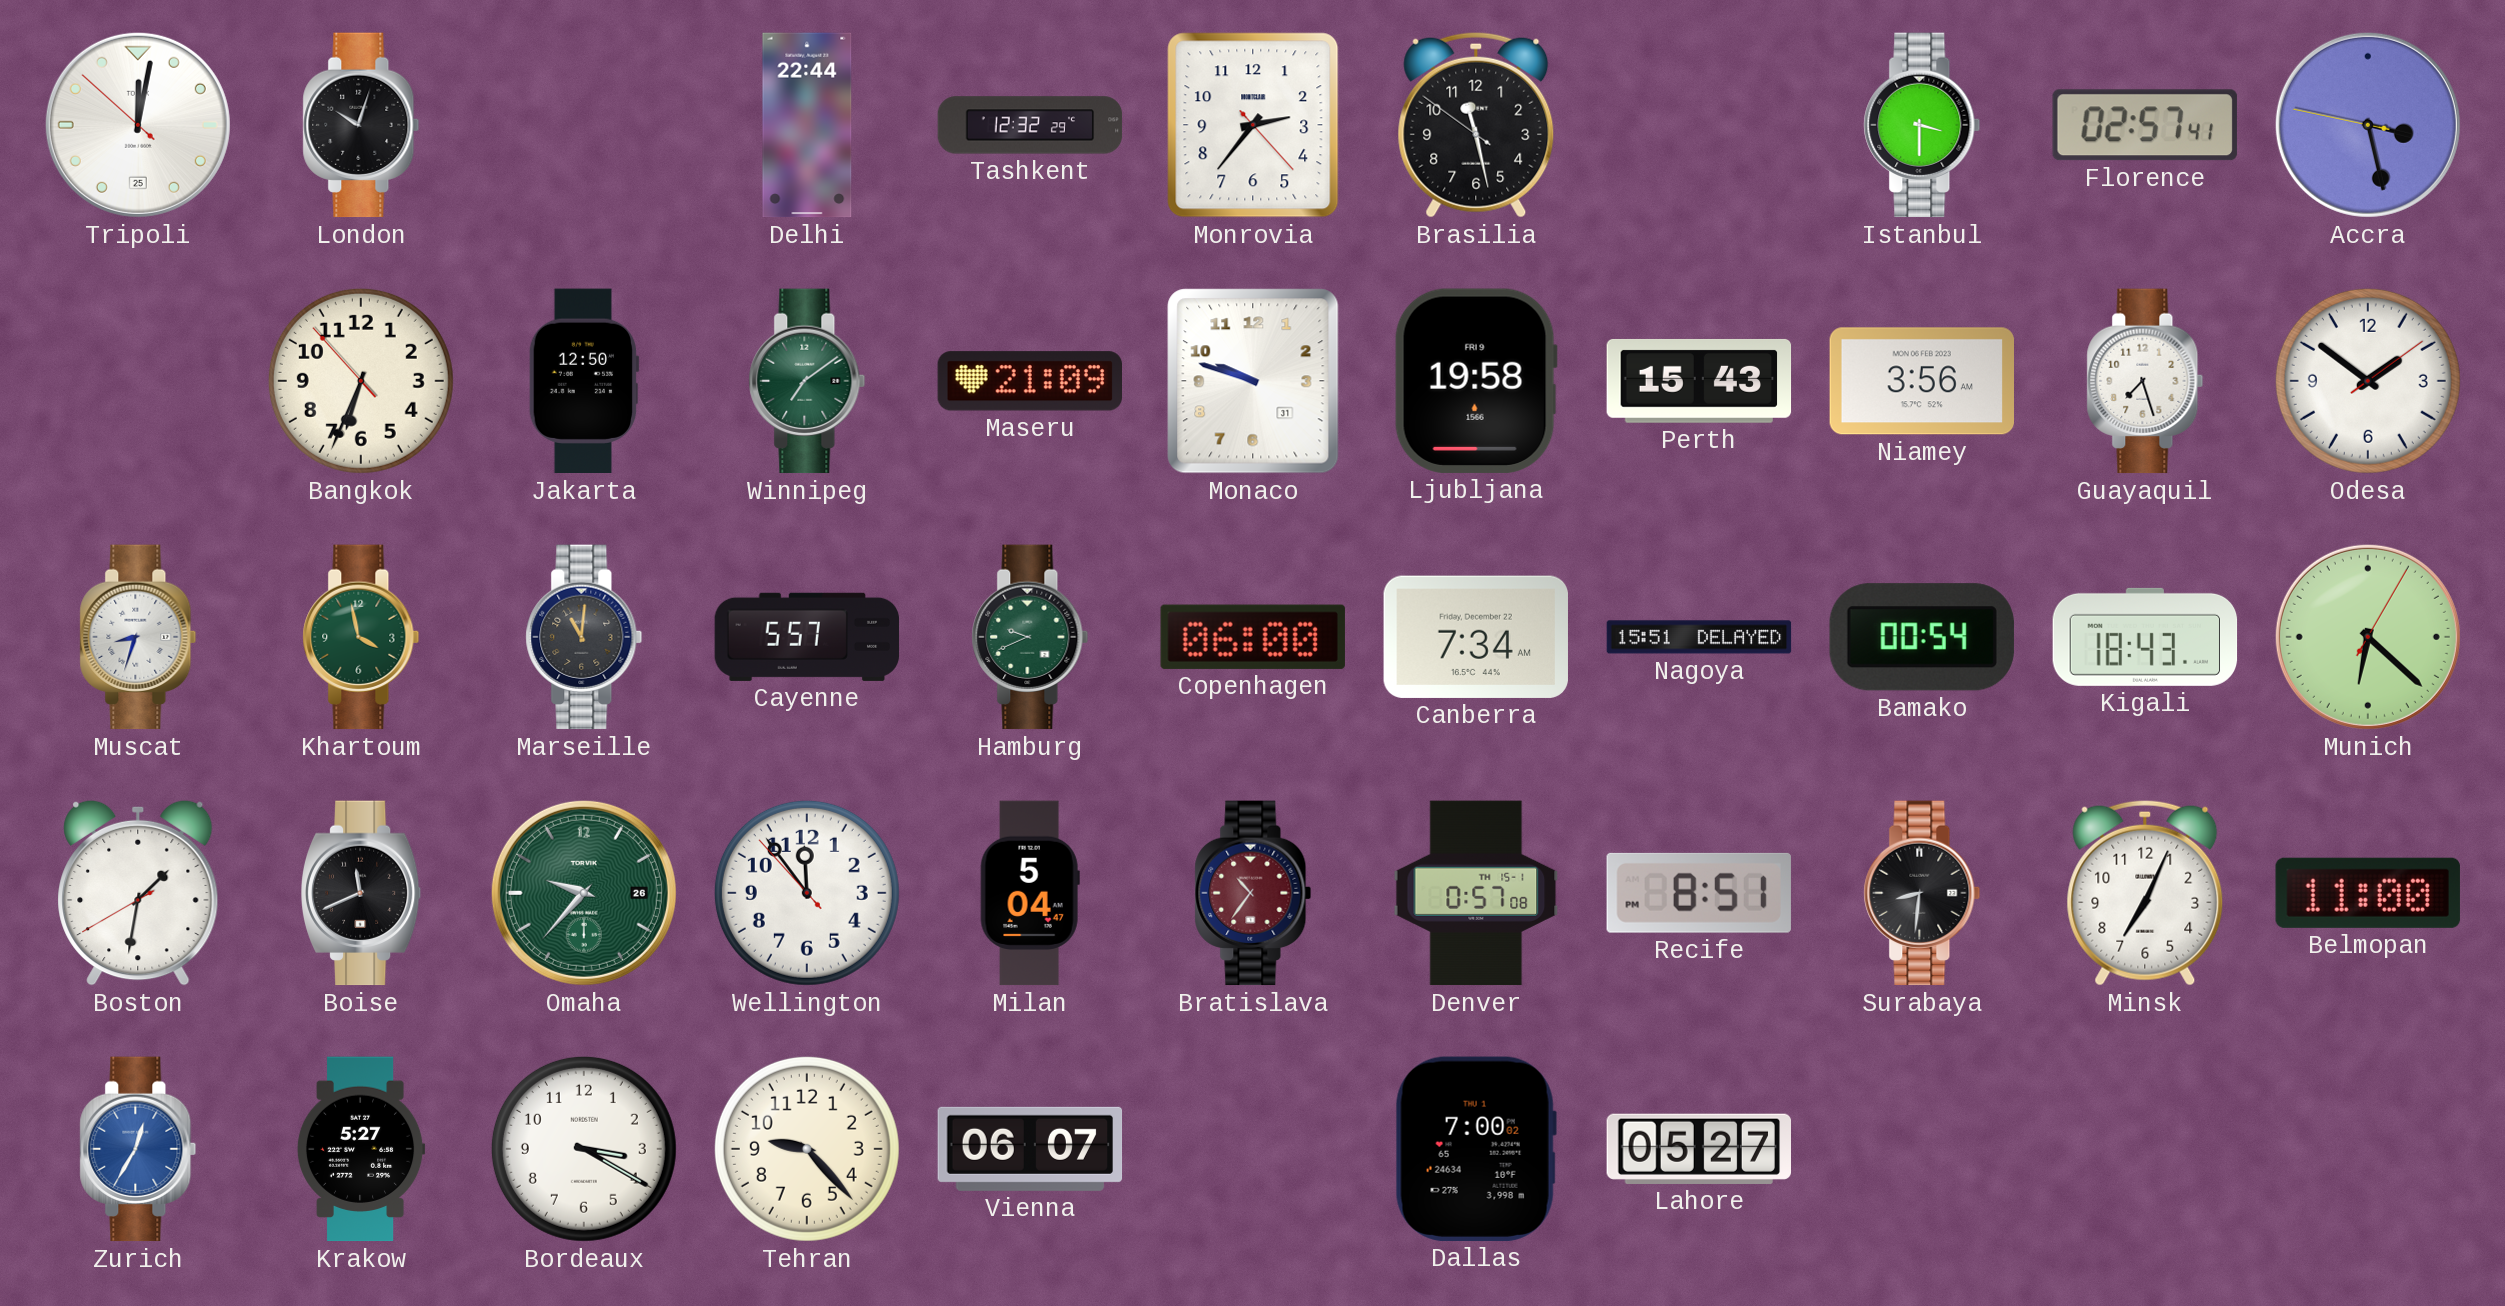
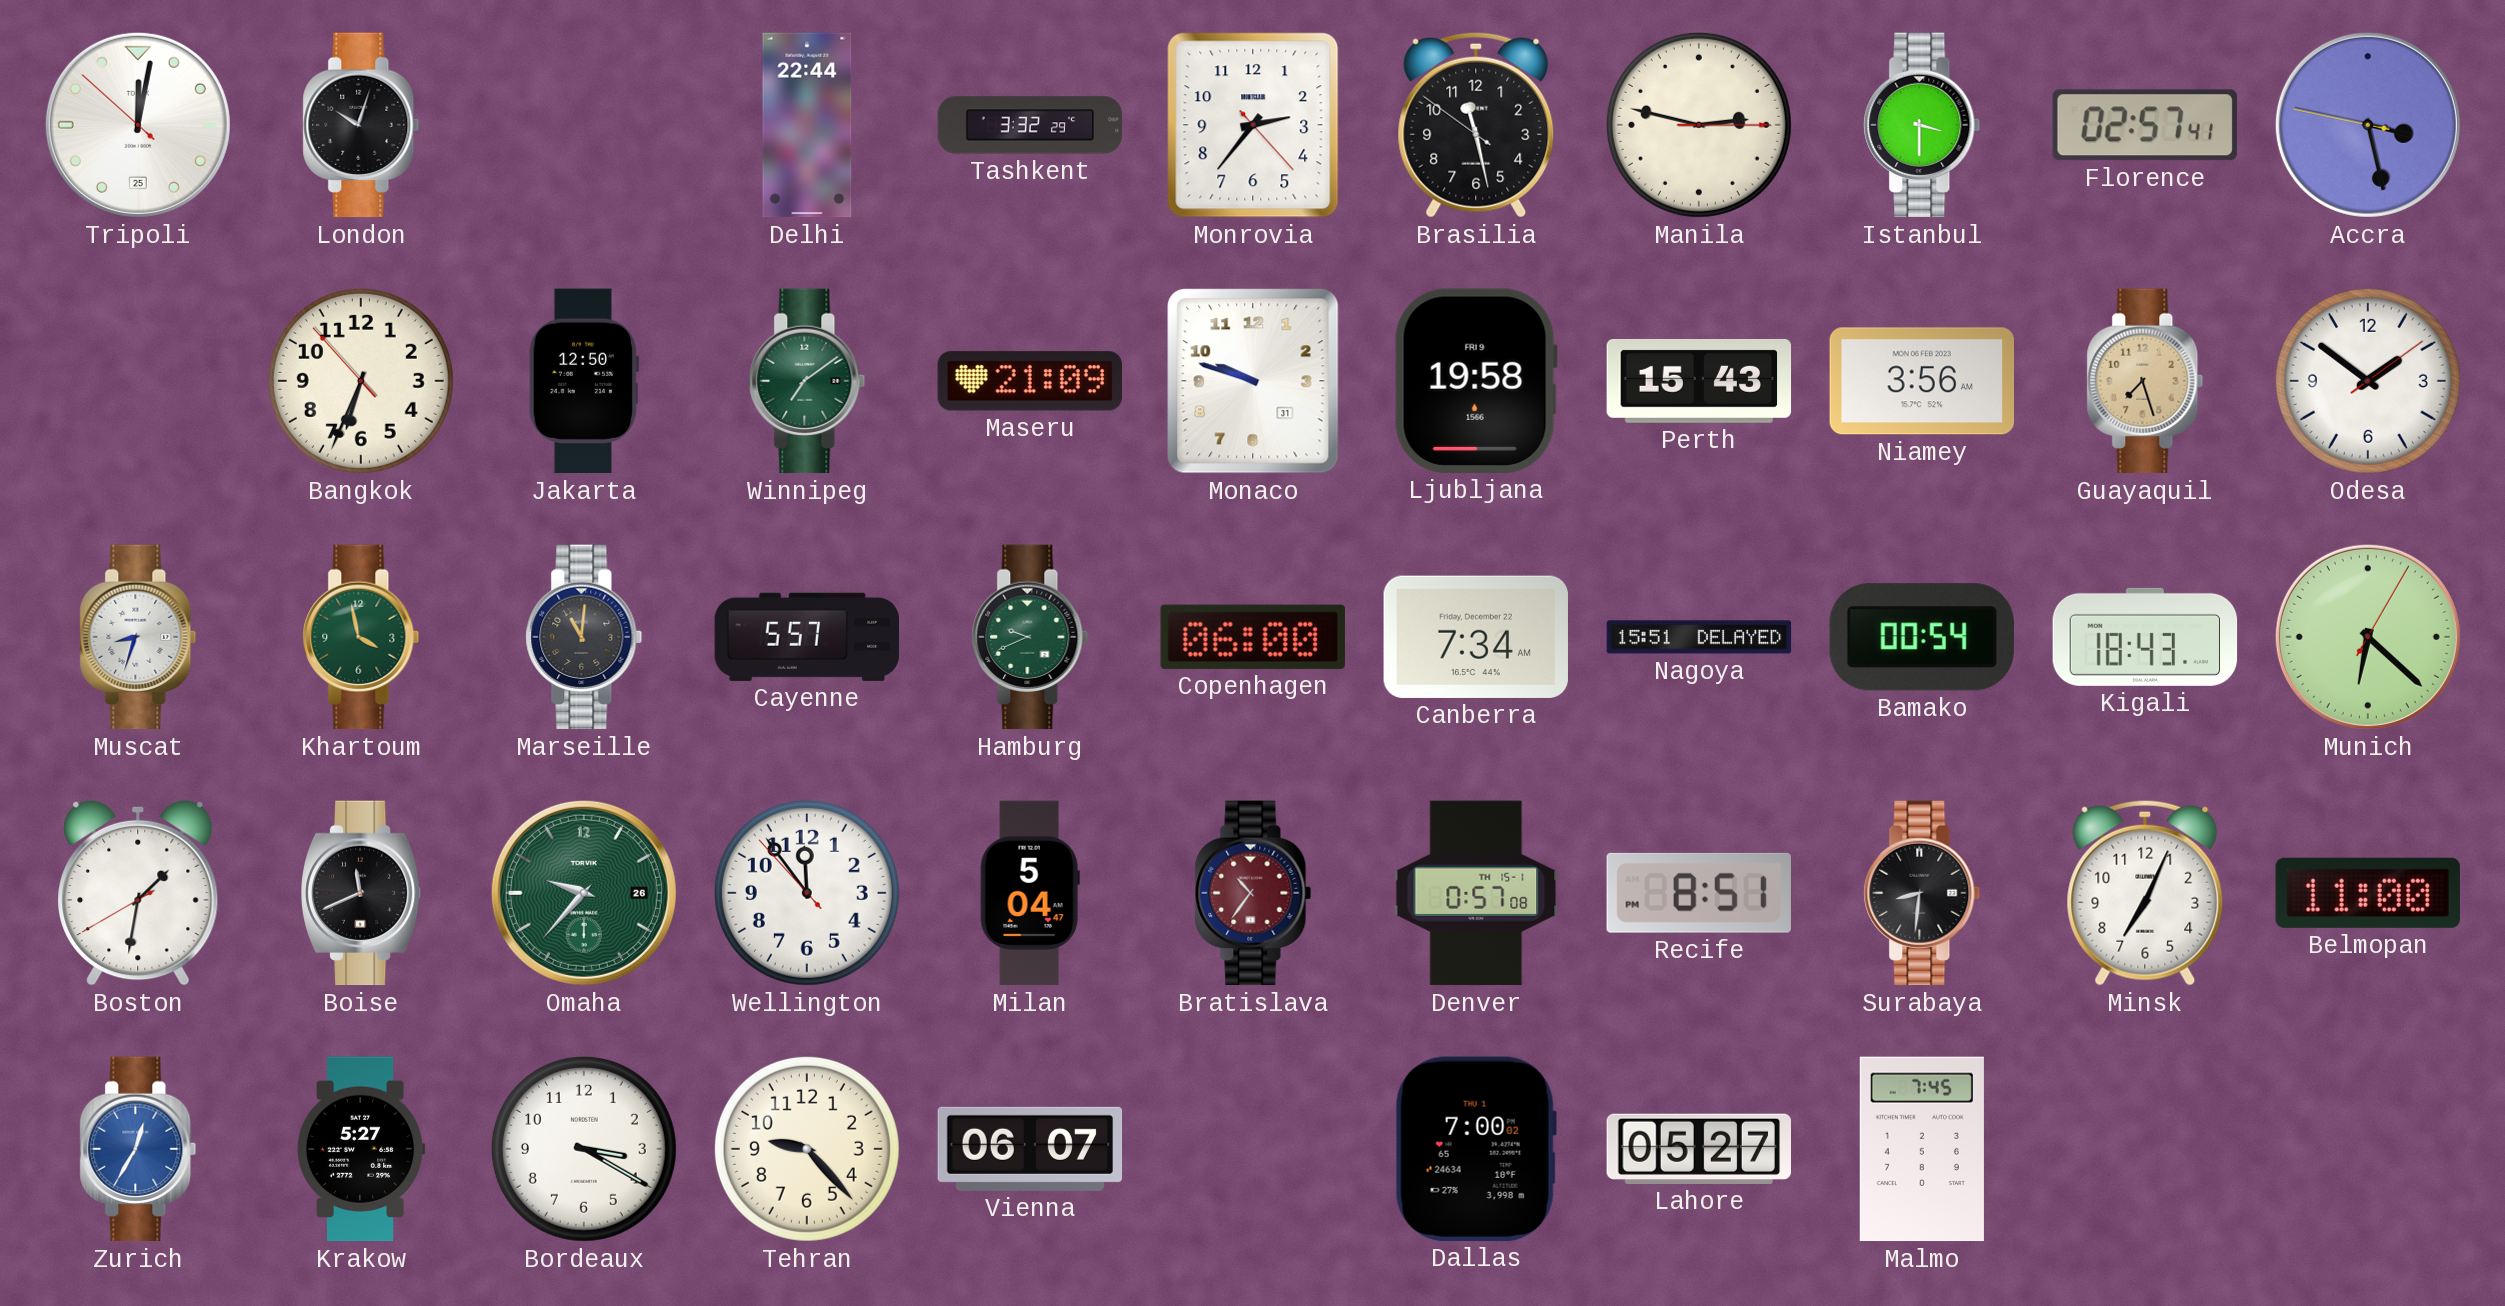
Tashkent: 12:32 -> 3:32
Manila: none -> 2:47
Guayaquil dial: white -> champagne
Malmo: none -> 7:45
